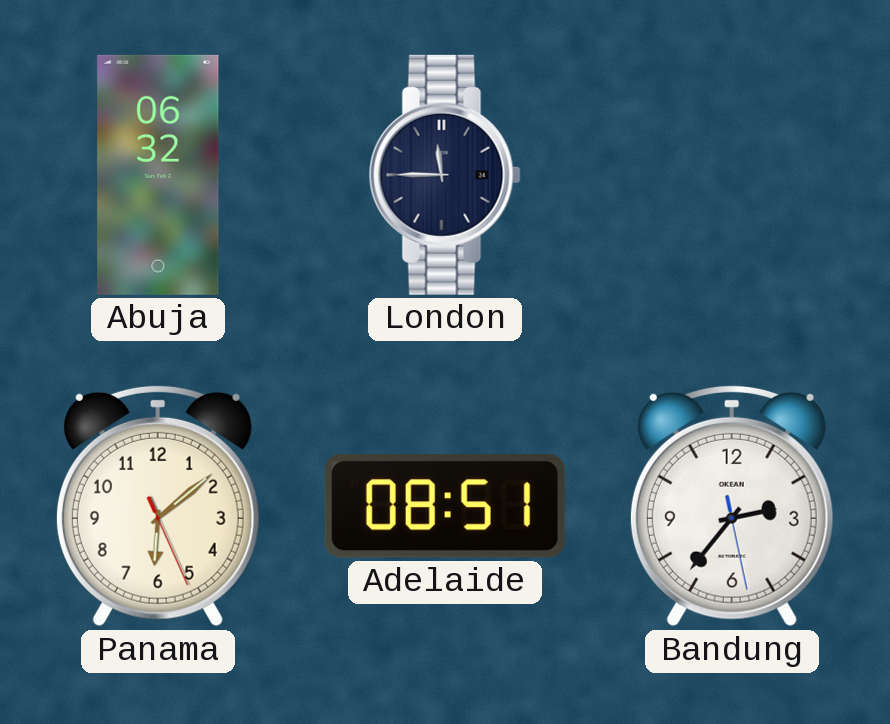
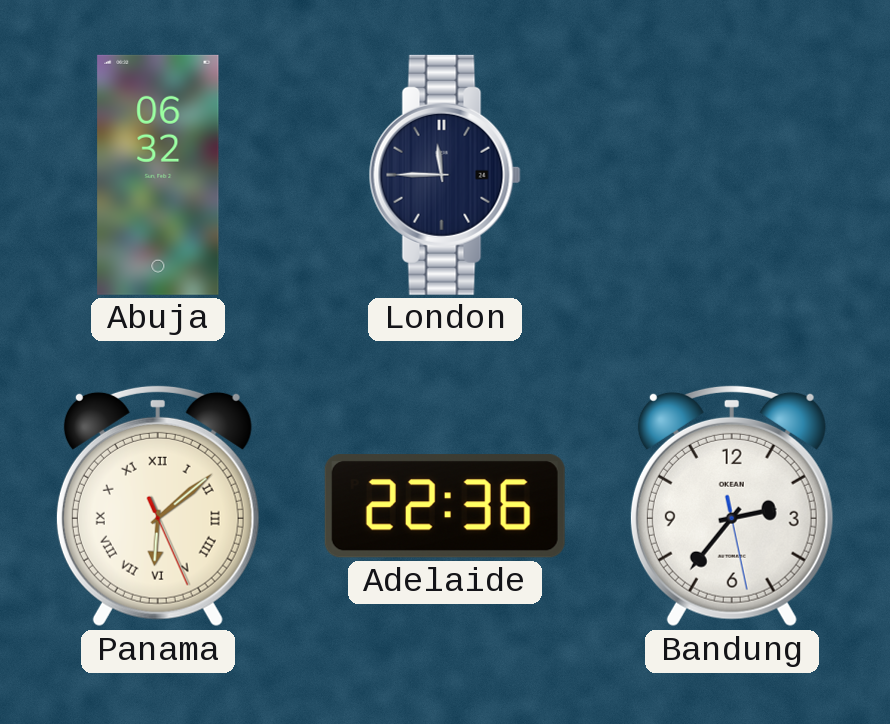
Panama numerals: Arabic -> Roman
Adelaide: 08:51 -> 22:36
